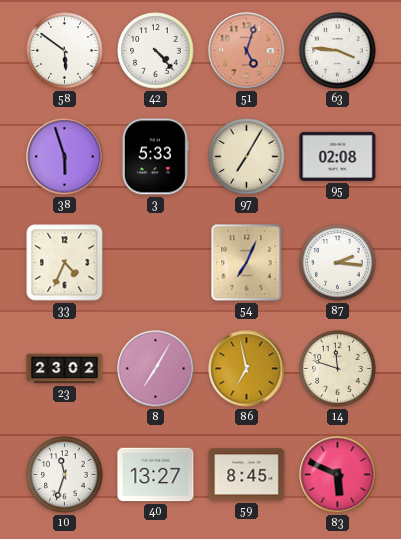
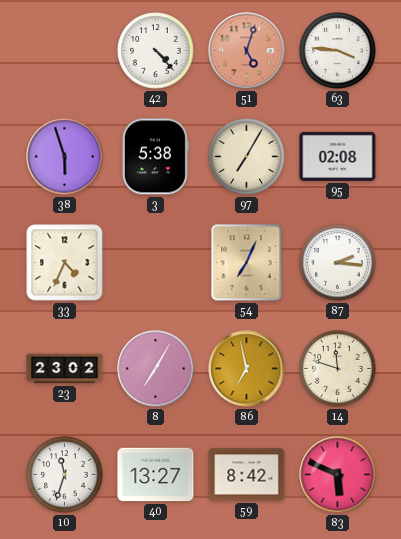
58: 5:51 -> none
3: 5:33 -> 5:38
59: 8:45 -> 8:42
